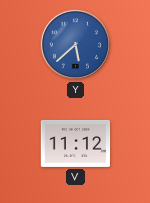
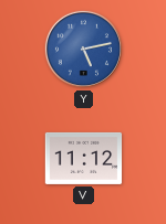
Y: 5:38 -> 5:13
